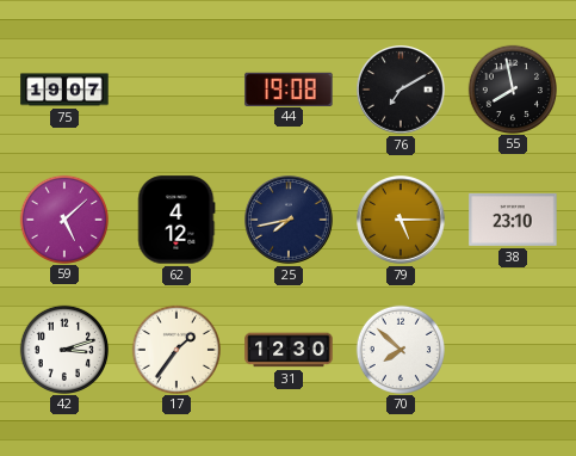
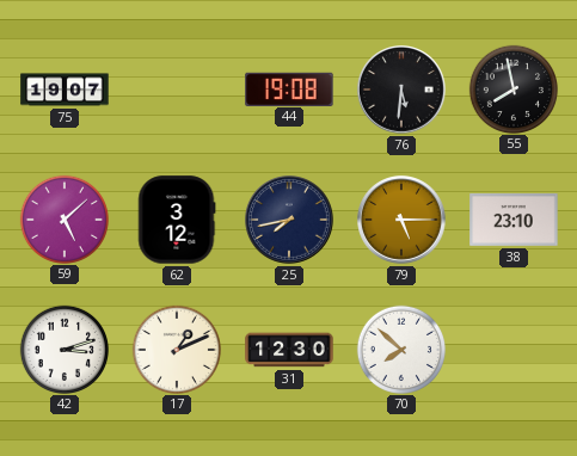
76: 7:10 -> 5:31
62: 4:12 -> 3:12
17: 1:36 -> 1:11
